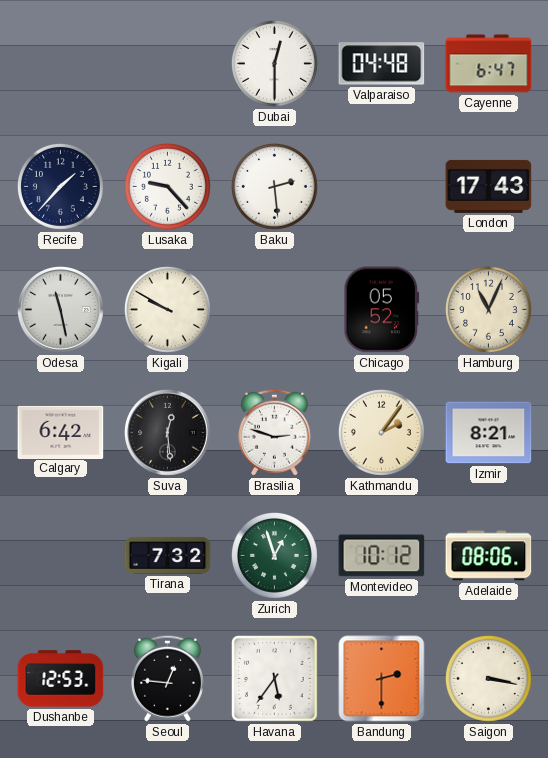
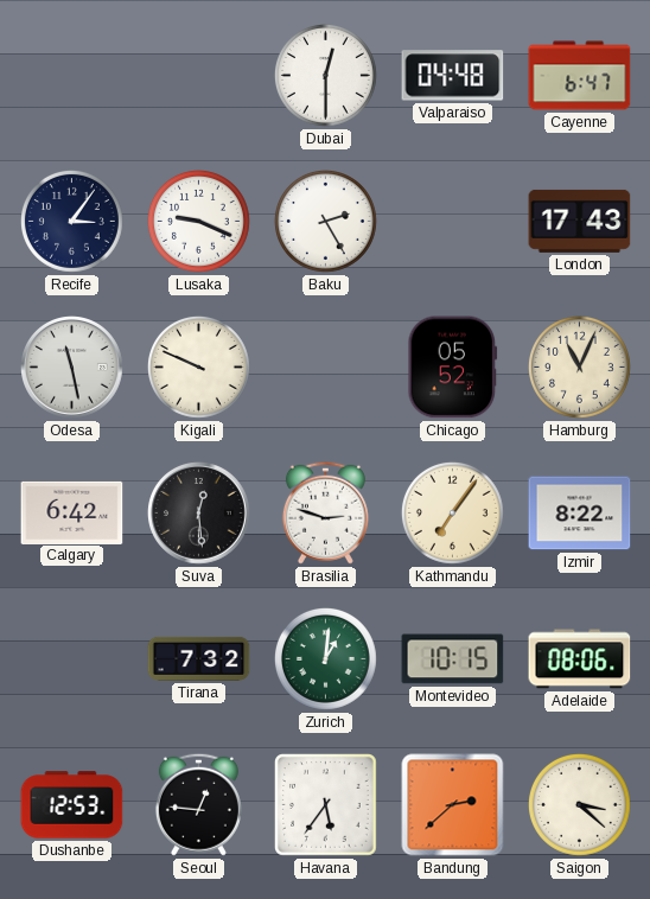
Recife: 1:37 -> 3:06
Lusaka: 9:23 -> 9:19
Baku: 2:29 -> 2:25
Kigali: 9:50 -> 9:49
Kathmandu: 2:06 -> 7:06
Izmir: 8:21 -> 8:22
Zurich: 12:57 -> 1:01
Montevideo: 10:12 -> 10:15
Bandung: 2:30 -> 2:38
Saigon: 3:17 -> 3:22
